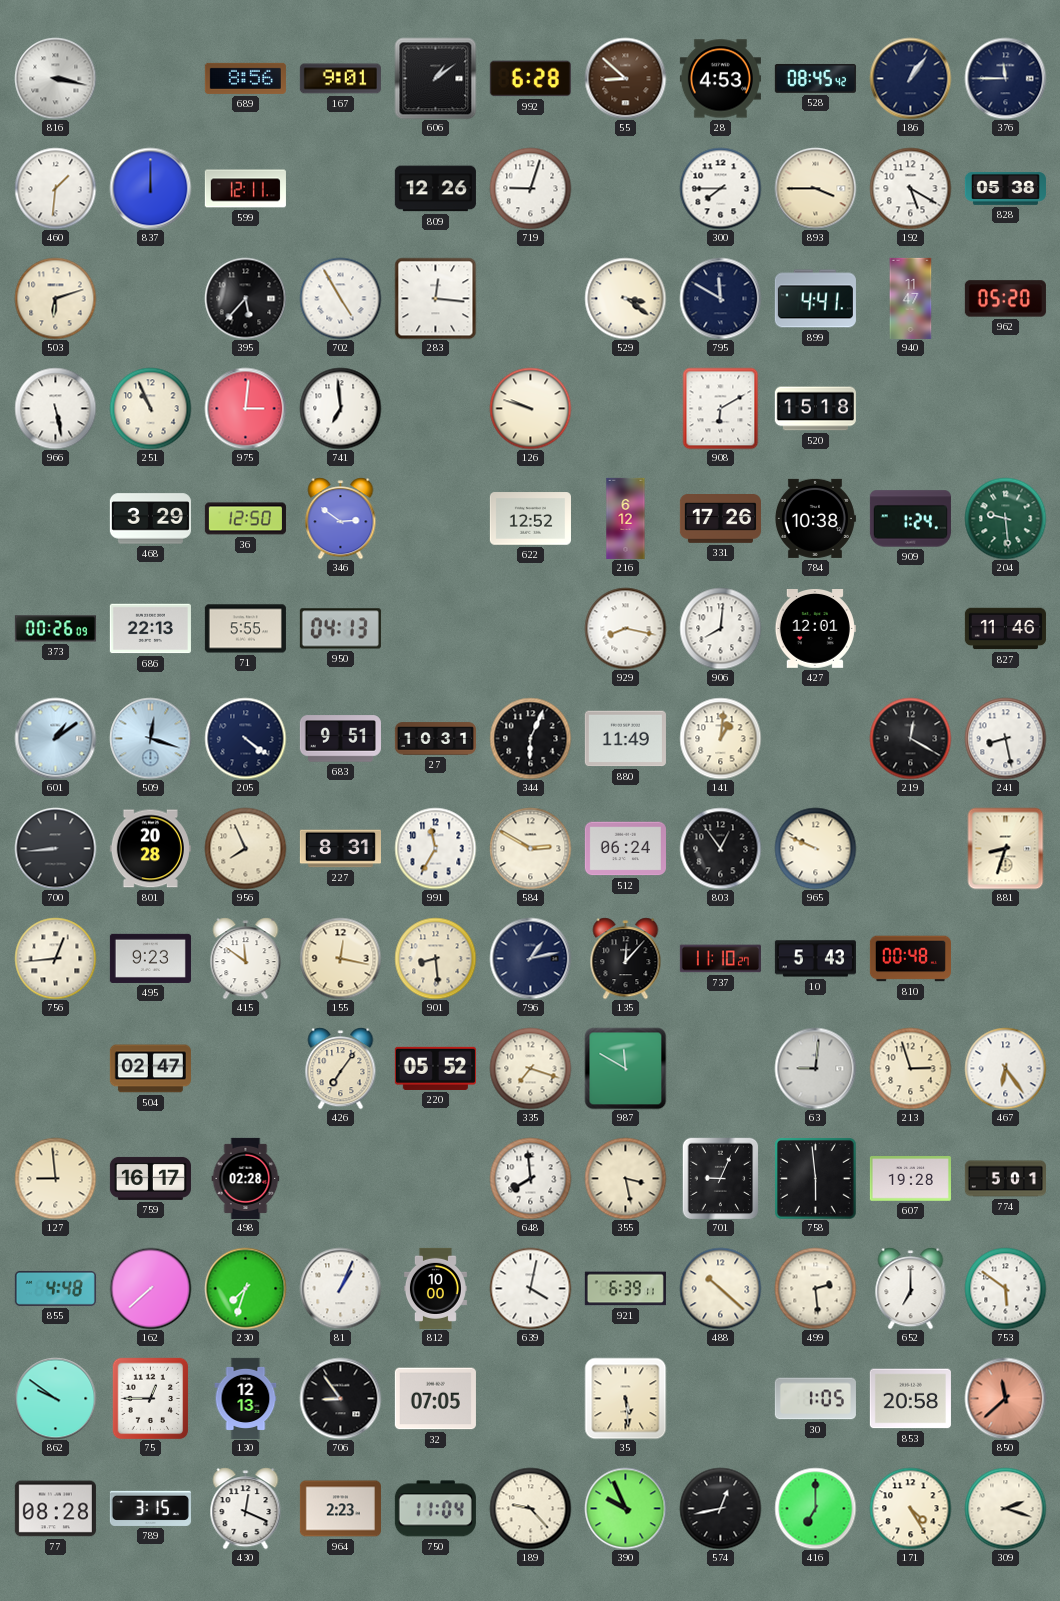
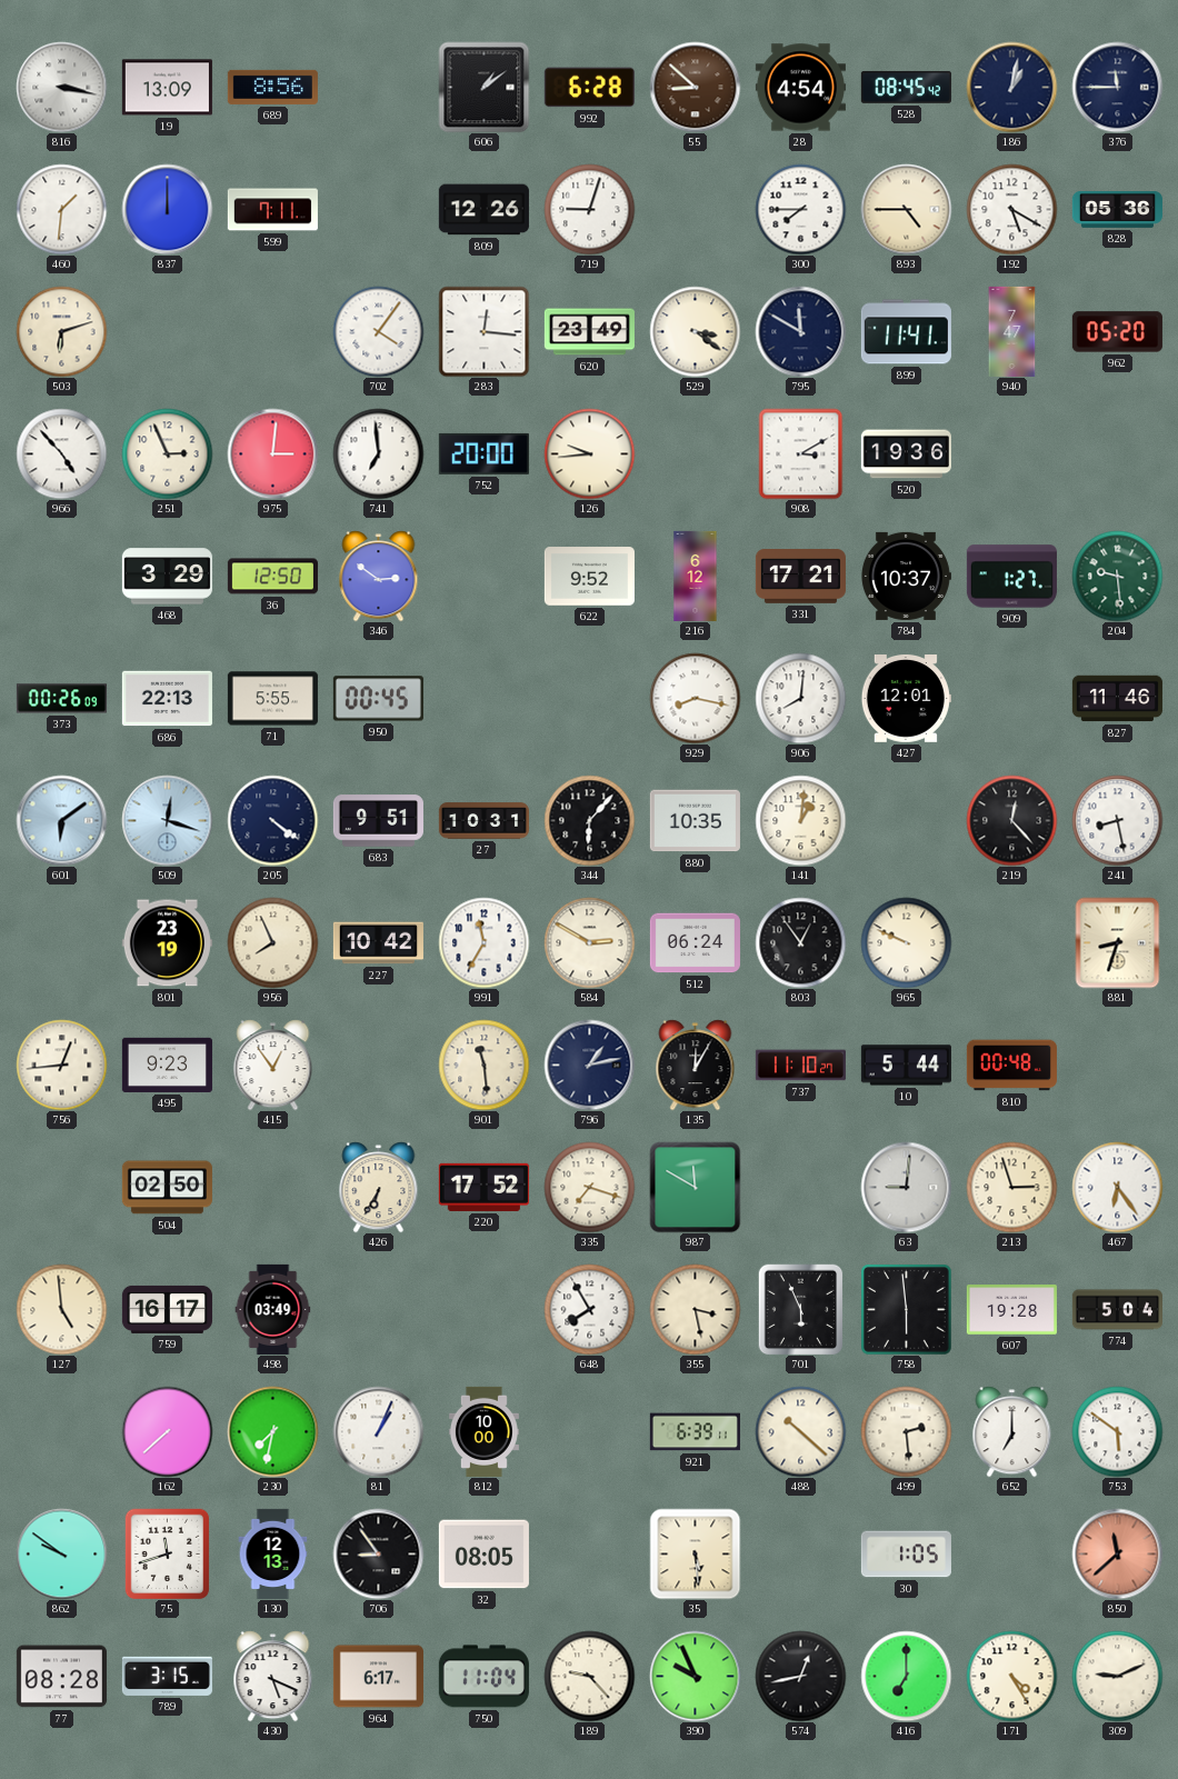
19: none -> 13:09
167: 9:01 -> none
28: 4:53 -> 4:54
186: 1:06 -> 1:02
599: 12:11 -> 7:11
893: 3:45 -> 4:45
828: 05:38 -> 05:36
395: 5:37 -> none
702: 4:55 -> 4:06
620: none -> 23:49
899: 4:41 -> 11:41
940: 11:47 -> 7:47
966: 5:28 -> 4:53
251: 10:56 -> 2:56
752: none -> 20:00
126: 9:48 -> 9:44
908: 6:10 -> 3:10
520: 15:18 -> 19:36
622: 12:52 -> 9:52
331: 17:26 -> 17:21
784: 10:38 -> 10:37
909: 1:24 -> 1:27
950: 04:13 -> 00:45
601: 1:09 -> 6:09
344: 6:04 -> 6:07
880: 11:49 -> 10:35
219: 12:20 -> 12:23
700: 8:44 -> none
801: 20:28 -> 23:19
227: 8:31 -> 10:42
415: 11:51 -> 12:54
155: 12:17 -> none
901: 8:29 -> 11:29
135: 12:07 -> 12:05
10: 5:43 -> 5:44
504: 02:47 -> 02:50
426: 7:06 -> 6:35
220: 05:52 -> 17:52
127: 8:59 -> 4:59
498: 02:28 -> 03:49
648: 7:59 -> 7:55
701: 9:04 -> 5:56
774: 5:01 -> 5:04
855: 4:48 -> none
230: 7:33 -> 7:32
639: 4:02 -> none
75: 12:45 -> 11:42
32: 07:05 -> 08:05
853: 20:58 -> none
430: 12:19 -> 5:19
964: 2:23 -> 6:17
309: 2:18 -> 9:11
